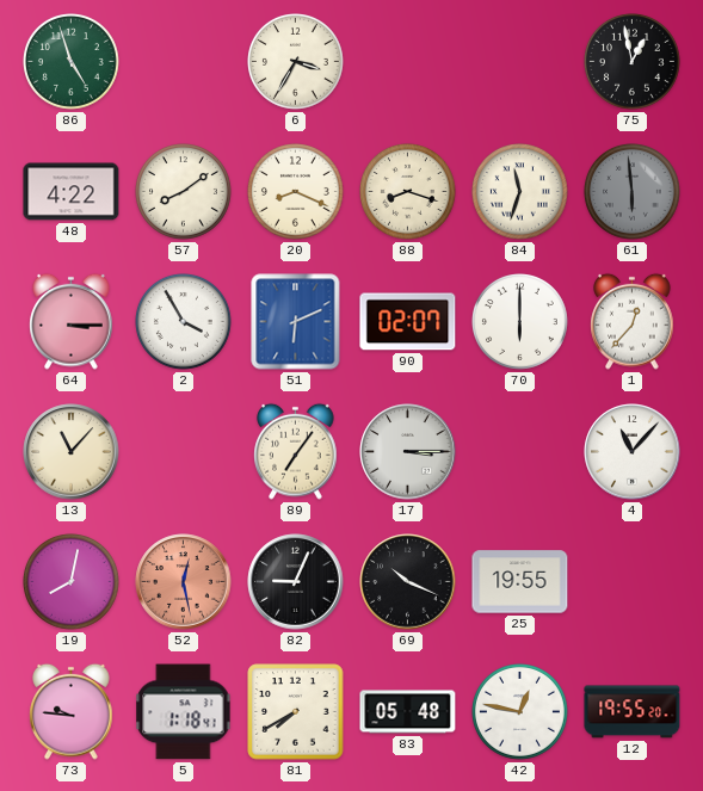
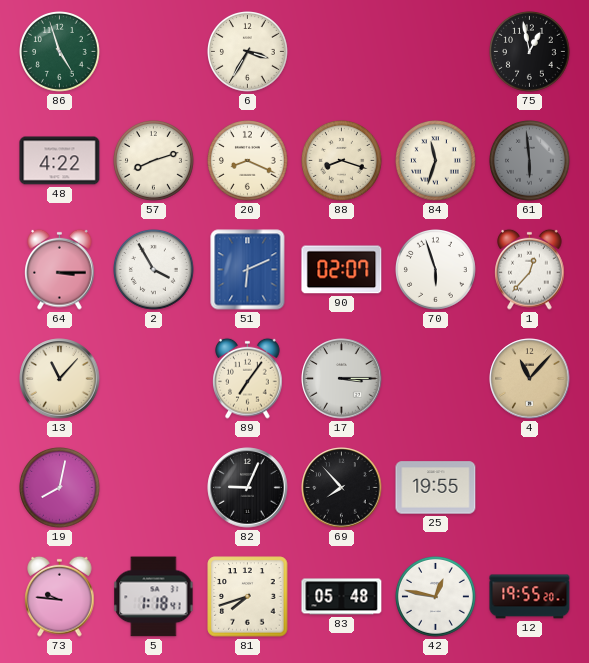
57: 8:09 -> 8:12
70: 6:00 -> 5:57
4 dial: white -> champagne
52: 12:28 -> none
69: 10:19 -> 7:53
81: 7:40 -> 7:42
